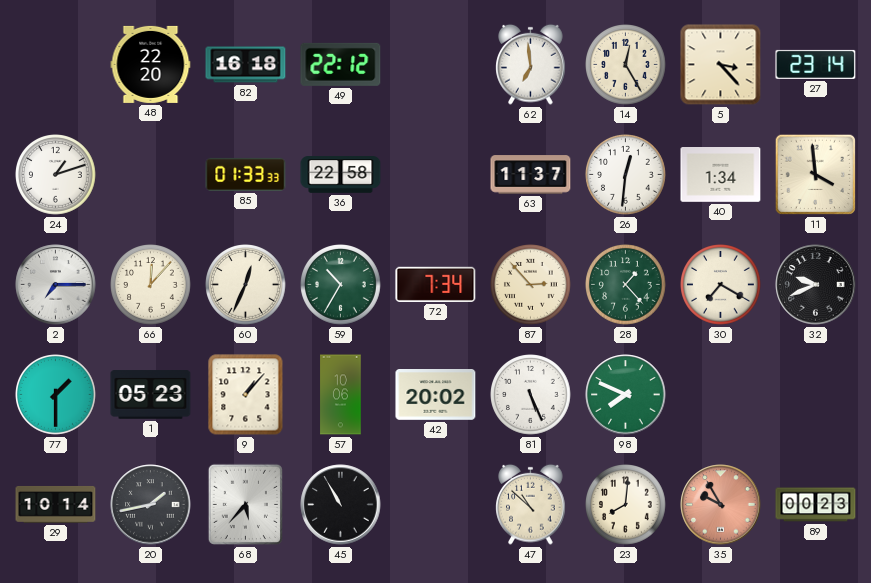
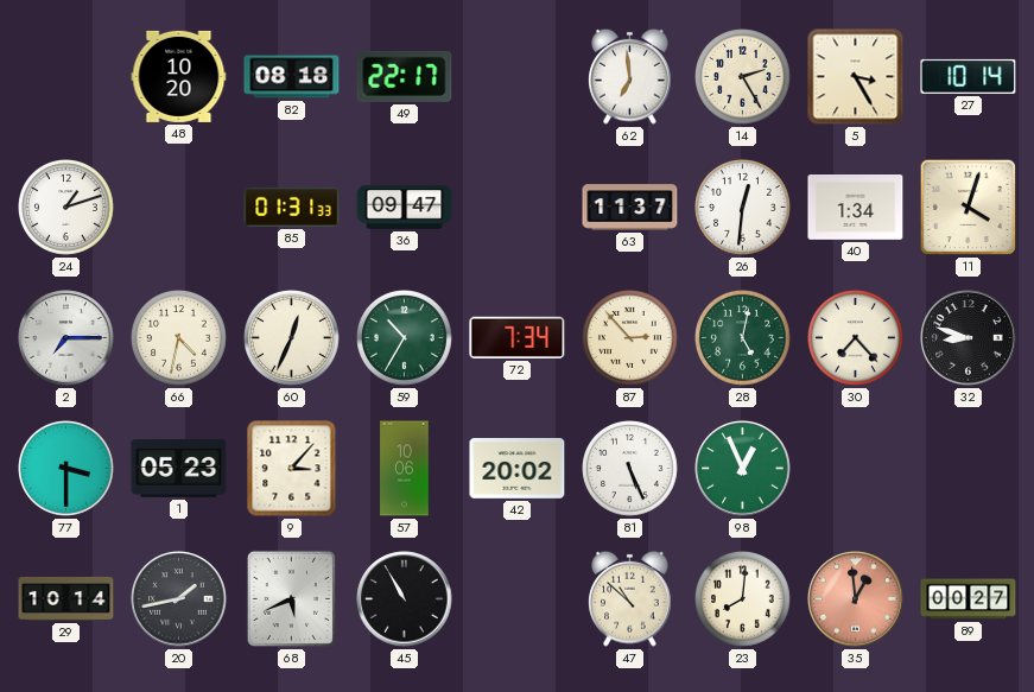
48: 22:20 -> 10:20
82: 16:18 -> 08:18
49: 22:12 -> 22:17
14: 12:25 -> 2:25
5: 3:23 -> 3:25
27: 23:14 -> 10:14
85: 01:33 -> 01:31
36: 22:58 -> 09:47
11: 3:59 -> 4:03
66: 12:07 -> 4:32
28: 1:23 -> 5:02
30: 7:20 -> 7:23
32: 9:41 -> 8:48
77: 1:30 -> 3:30
9: 1:07 -> 3:07
98: 7:49 -> 12:56
68: 5:37 -> 5:41
35: 9:55 -> 12:59
89: 00:23 -> 00:27
